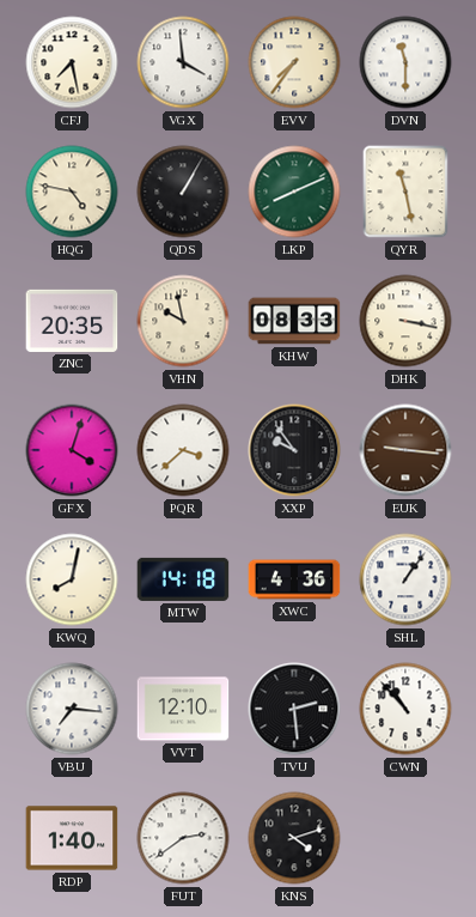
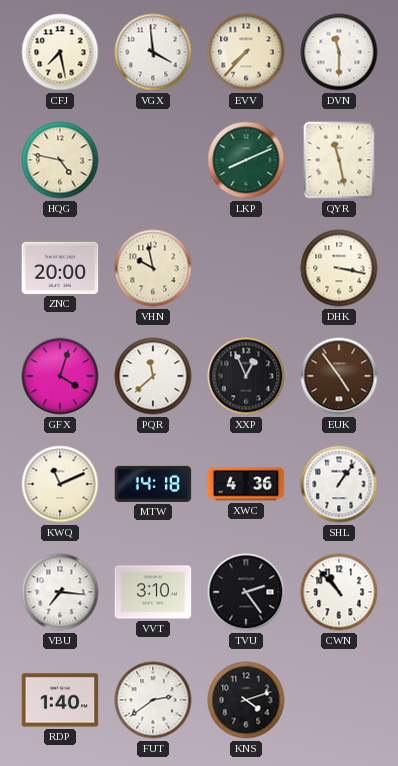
EVV: 7:36 -> 7:37
QDS: 1:05 -> none
ZNC: 20:35 -> 20:00
KHW: 08:33 -> none
PQR: 3:38 -> 11:38
XXP: 9:54 -> 12:56
EUK: 9:16 -> 4:54
KWQ: 8:02 -> 11:11
VVT: 12:10 -> 3:10
TVU: 2:29 -> 2:24
